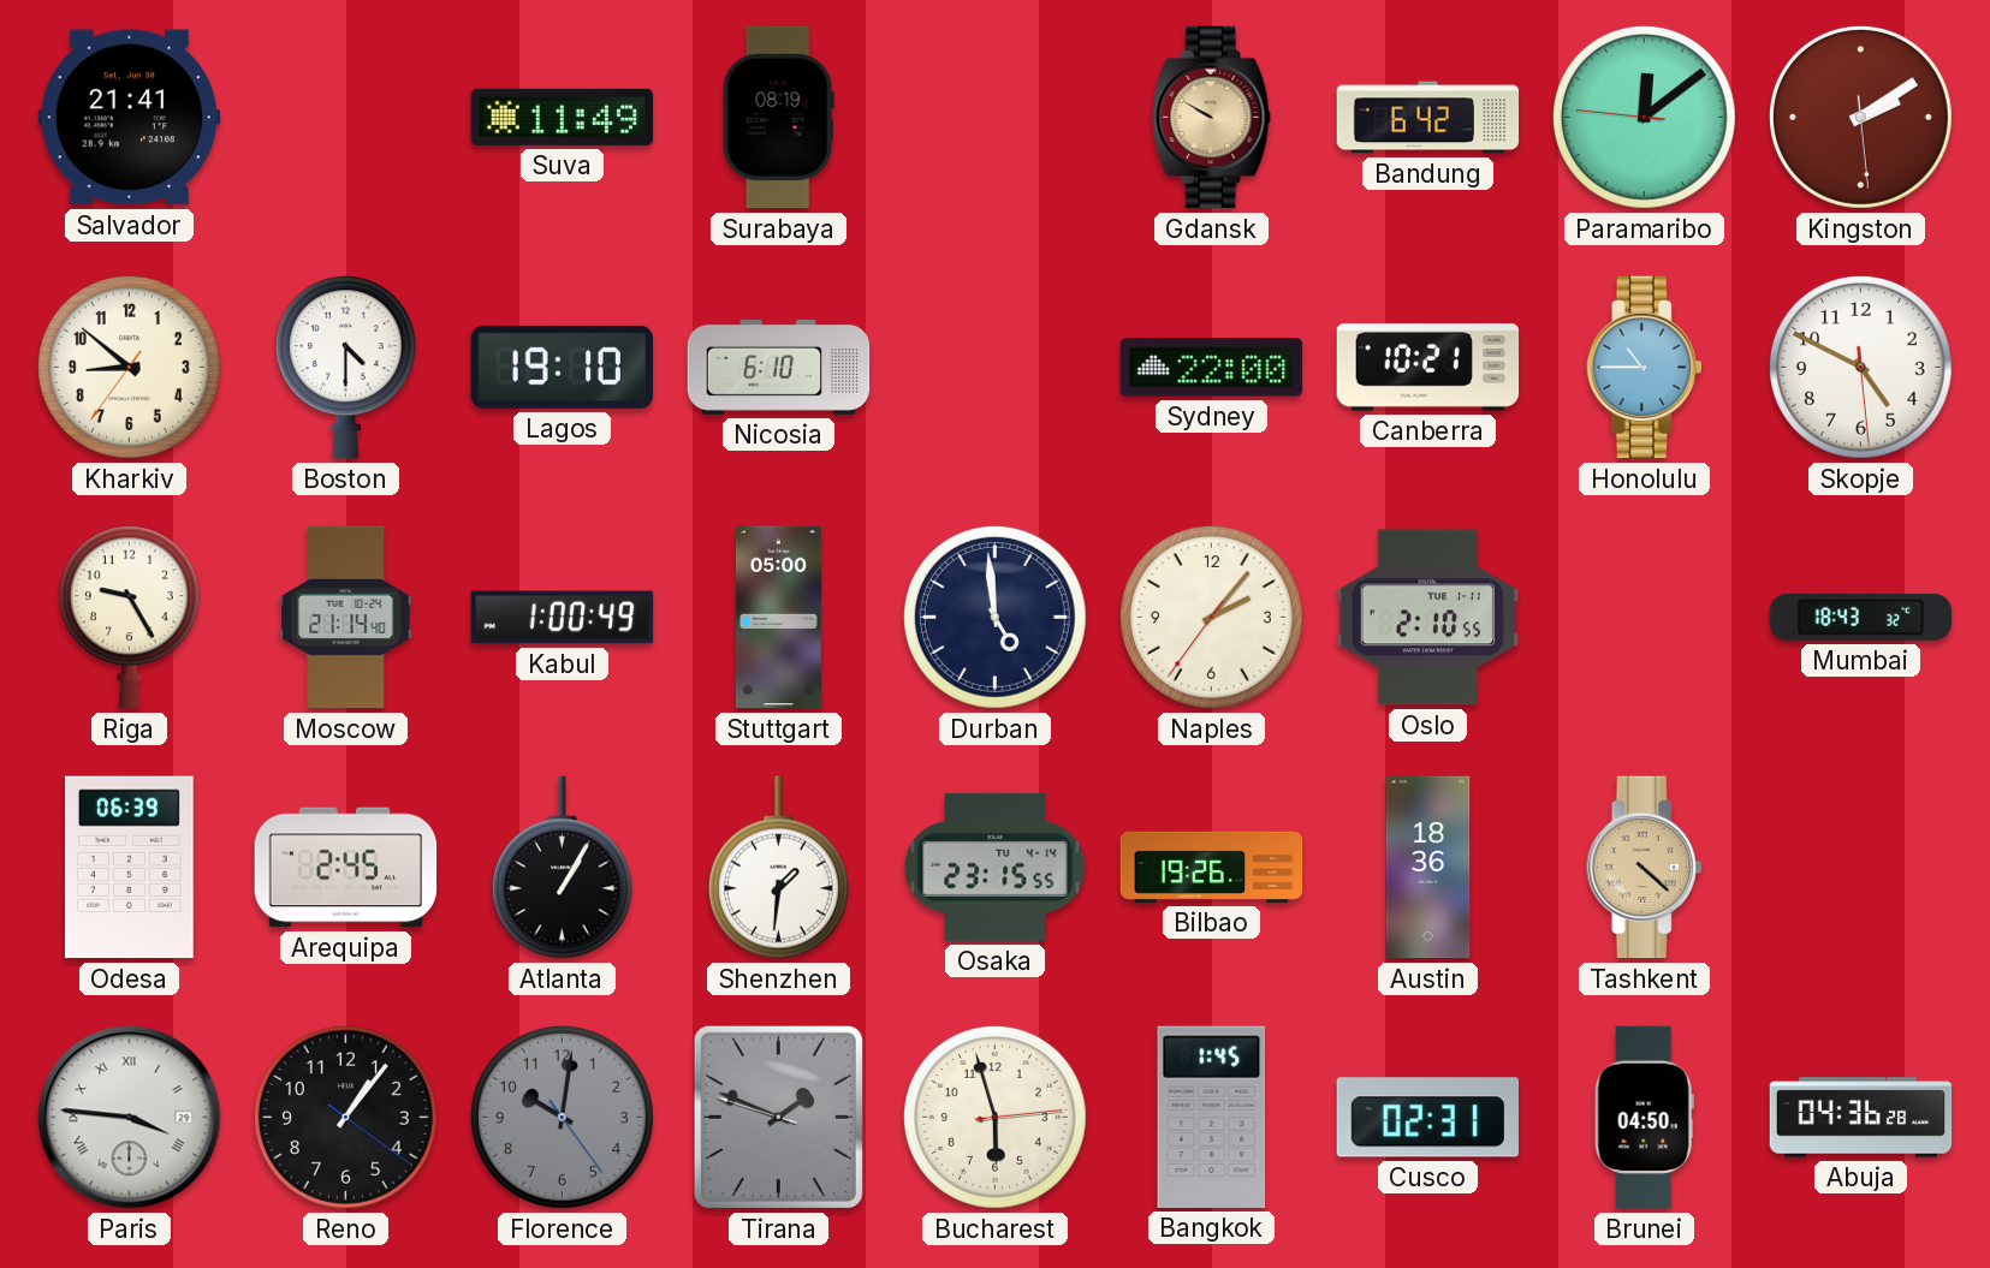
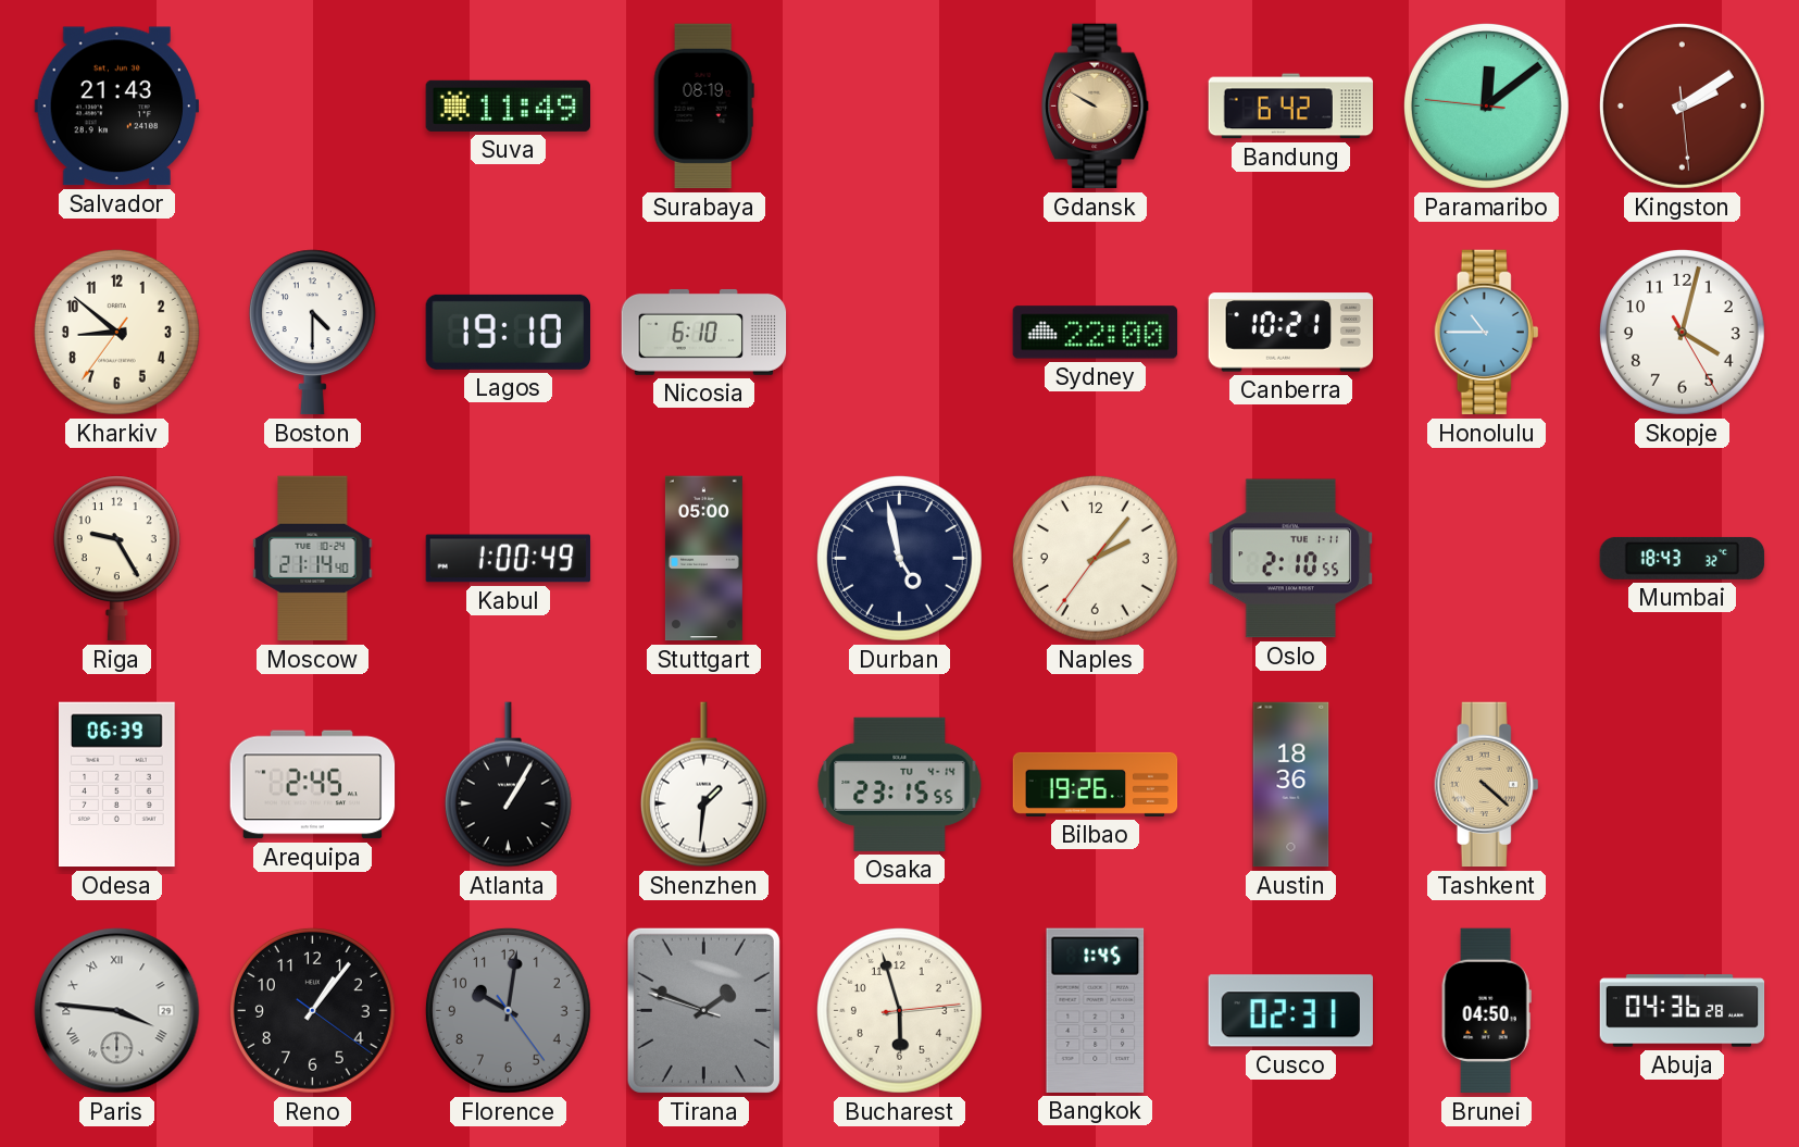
Salvador: 21:41 -> 21:43
Skopje: 4:49 -> 4:02
Durban: 4:59 -> 4:58
